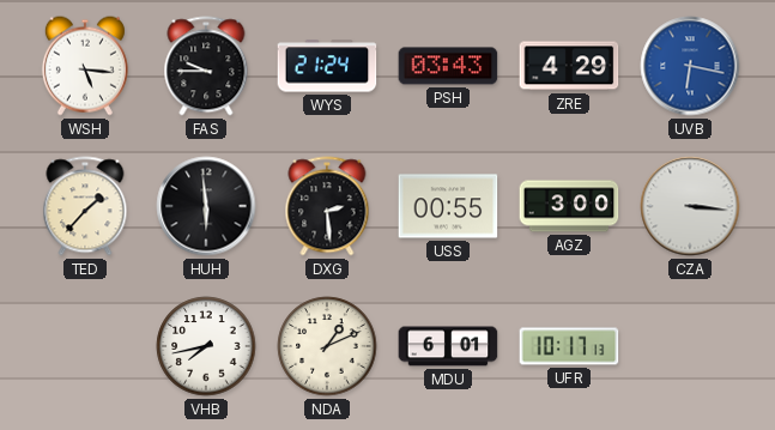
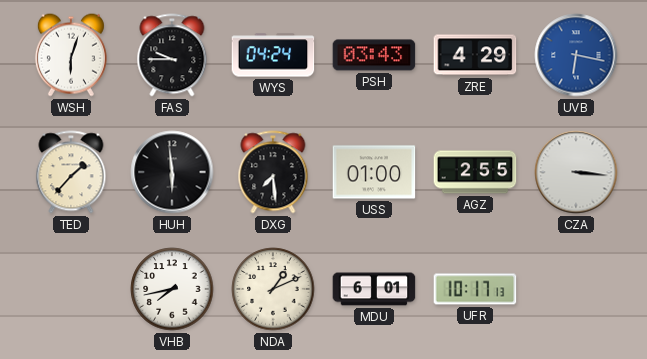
WSH: 5:16 -> 6:03
WYS: 21:24 -> 04:24
DXG: 2:29 -> 7:29
USS: 00:55 -> 01:00
AGZ: 3:00 -> 2:55
